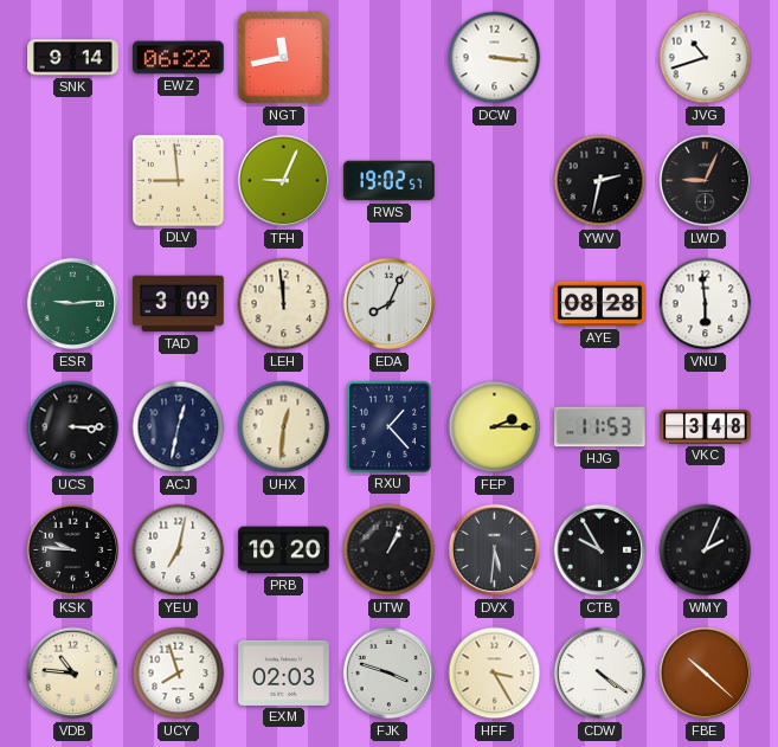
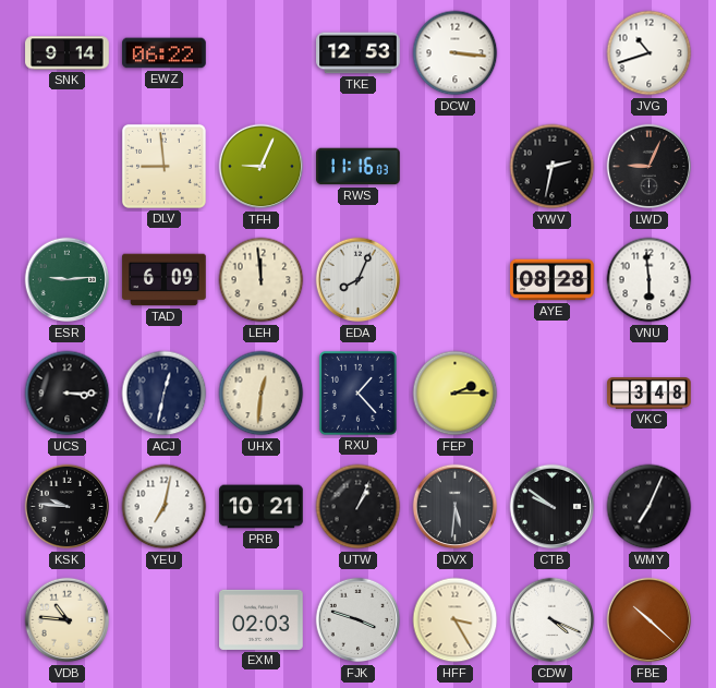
NGT: 11:43 -> none
TKE: none -> 12:53
RWS: 19:02 -> 11:16
TAD: 3:09 -> 6:09
HJG: 11:53 -> none
PRB: 10:20 -> 10:21
CTB: 9:55 -> 9:51
WMY: 2:04 -> 7:04
UCY: 7:57 -> none
CDW: 4:21 -> 4:19
